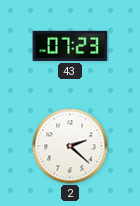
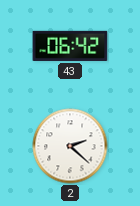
43: 07:23 -> 06:42
